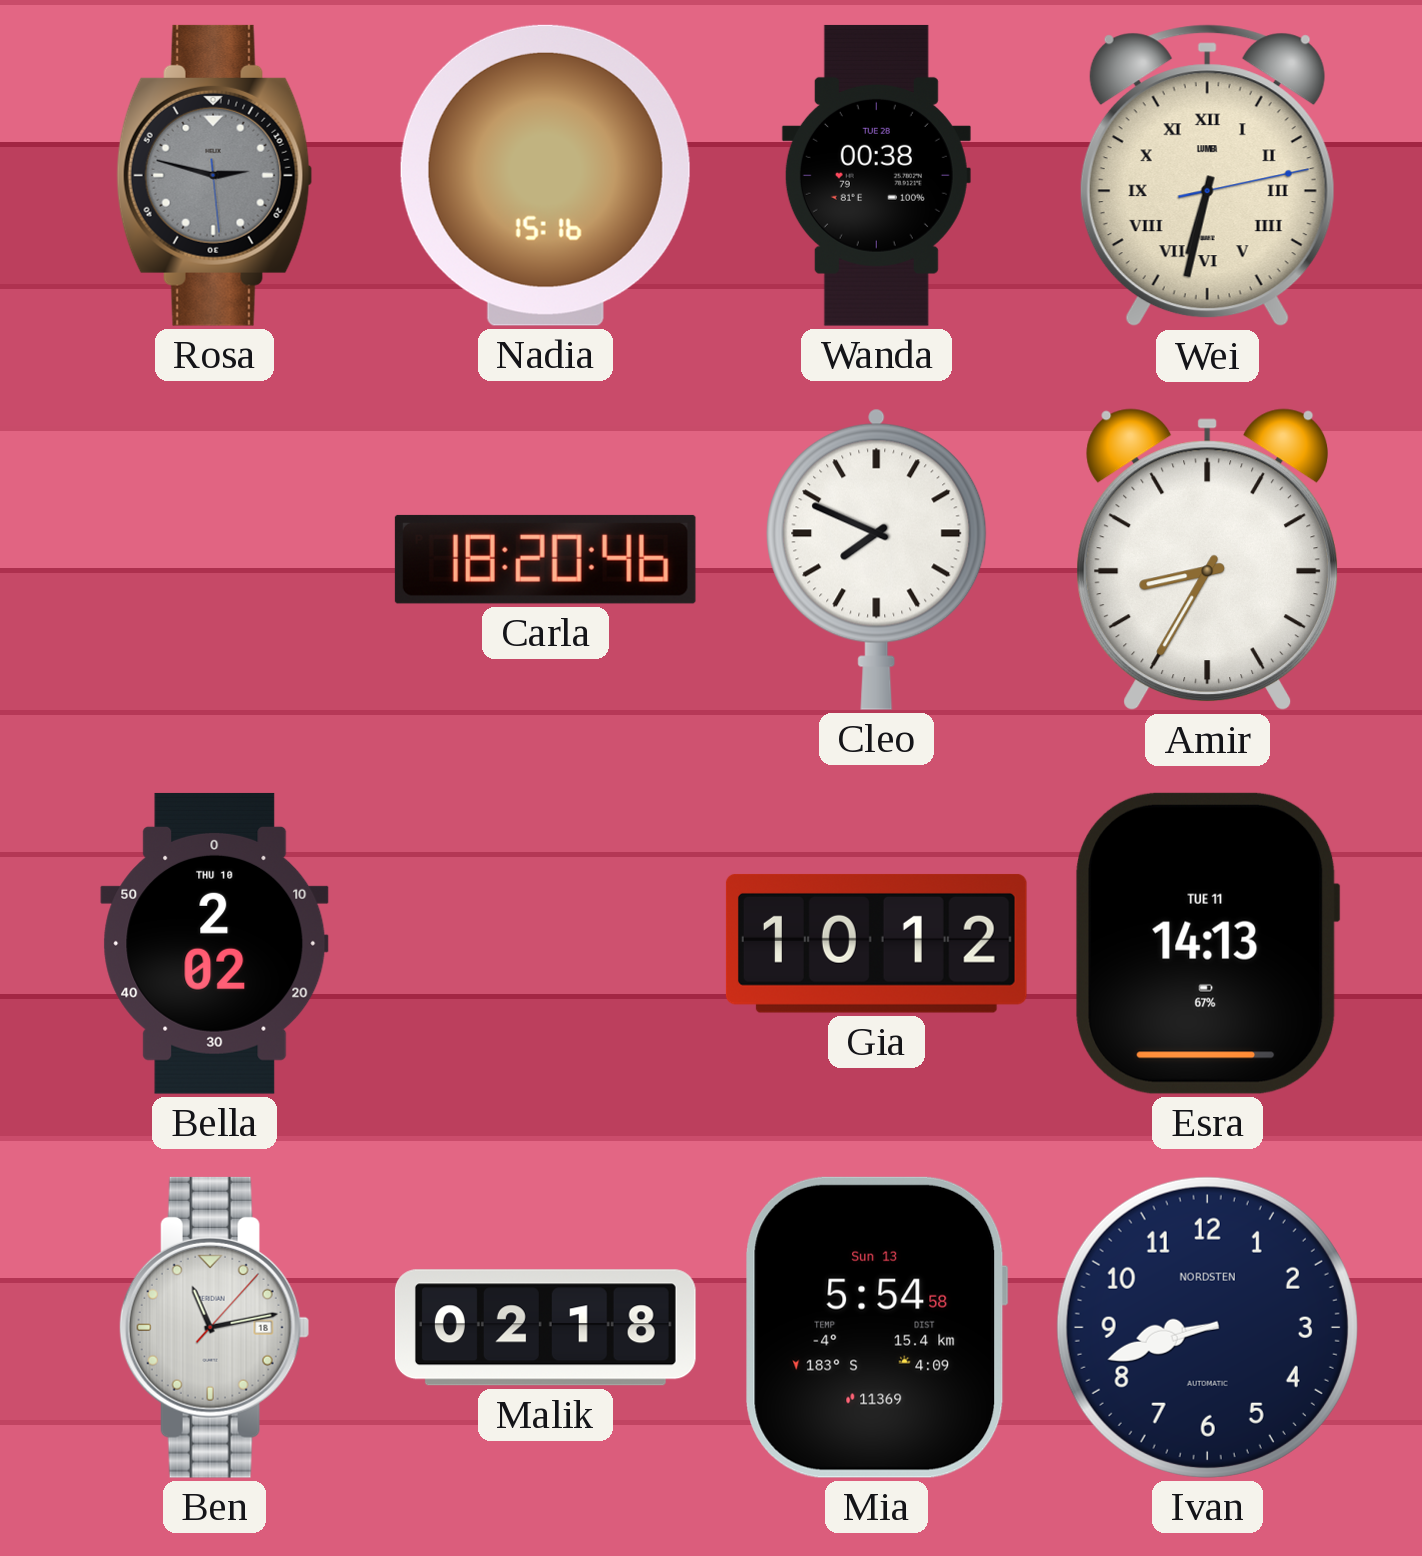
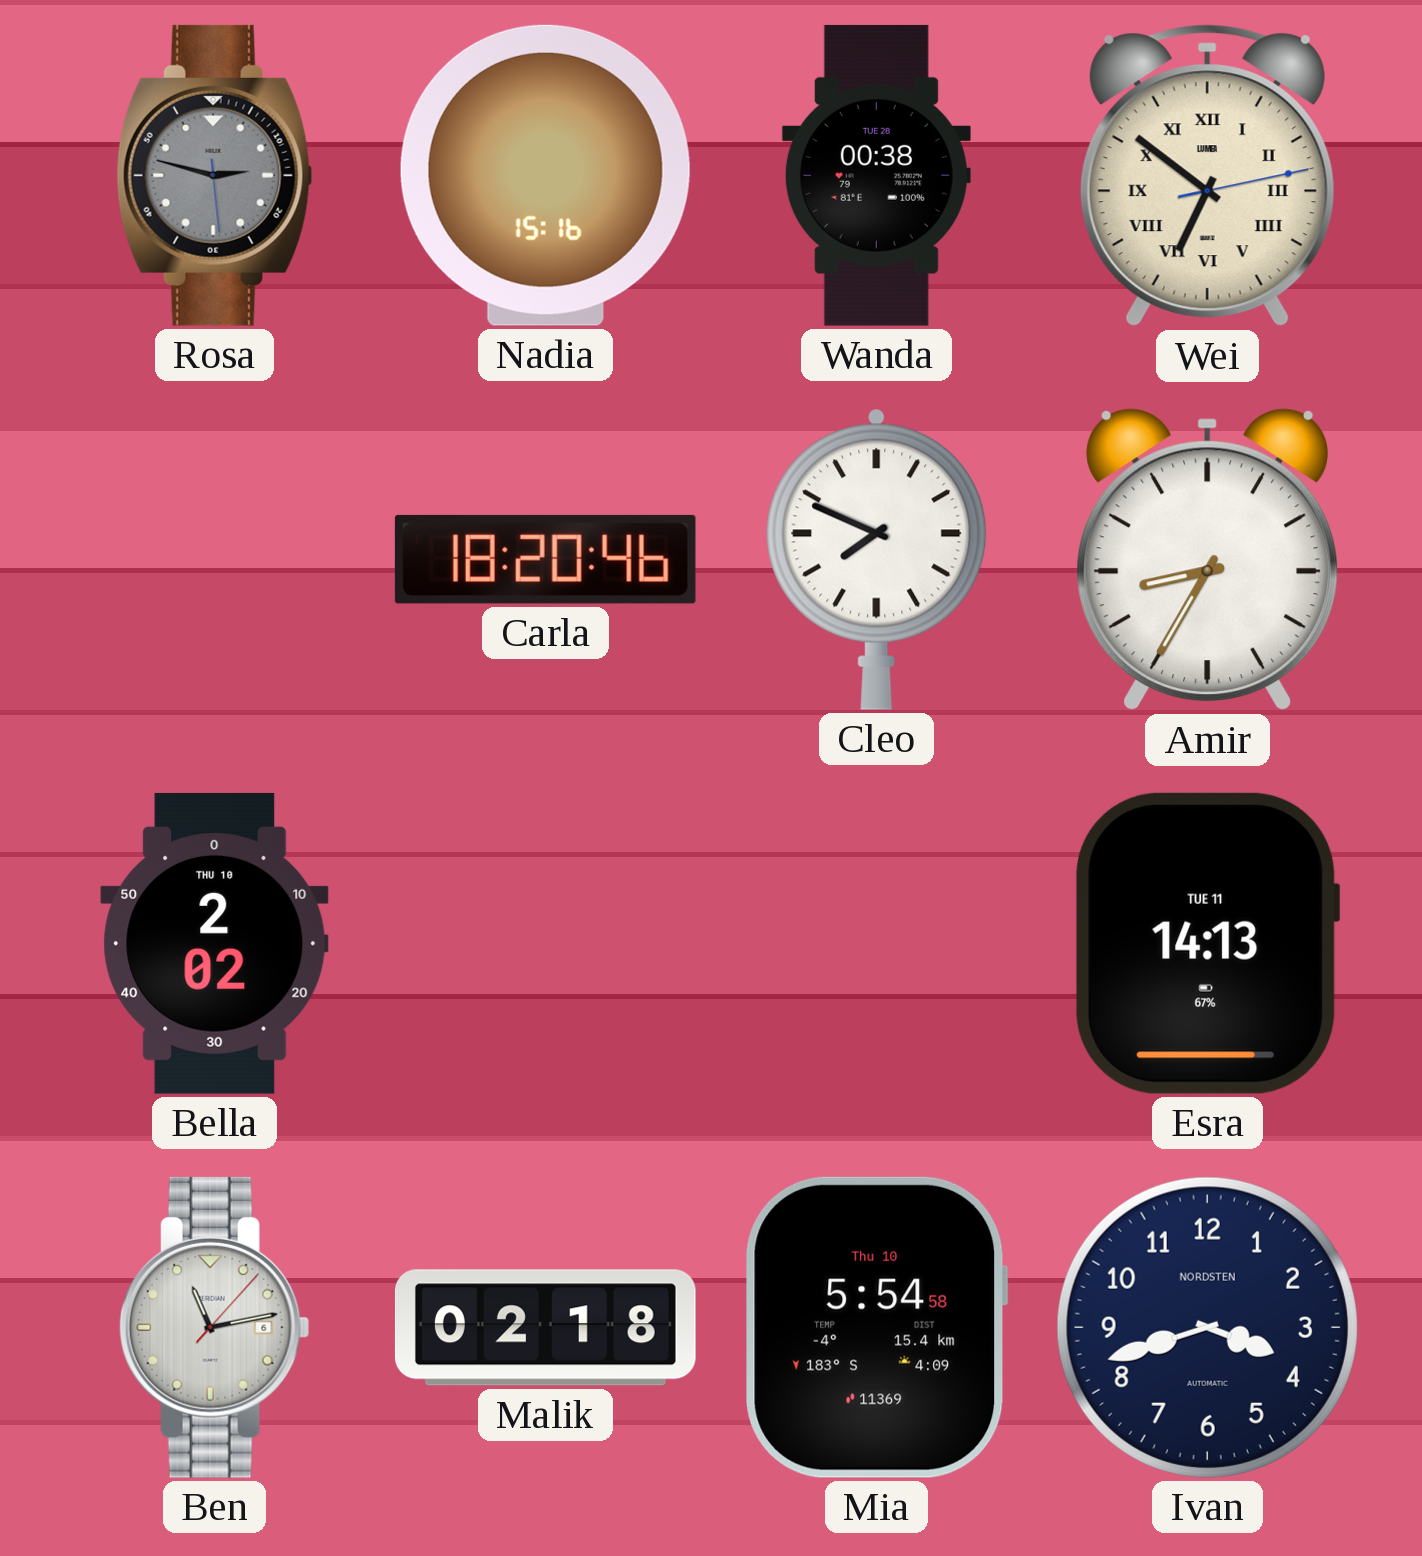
Wei: 6:32 -> 6:51
Gia: 10:12 -> none
Ben date: 18 -> 6
Mia date: Sun 13 -> Thu 10
Ivan: 8:42 -> 3:42
